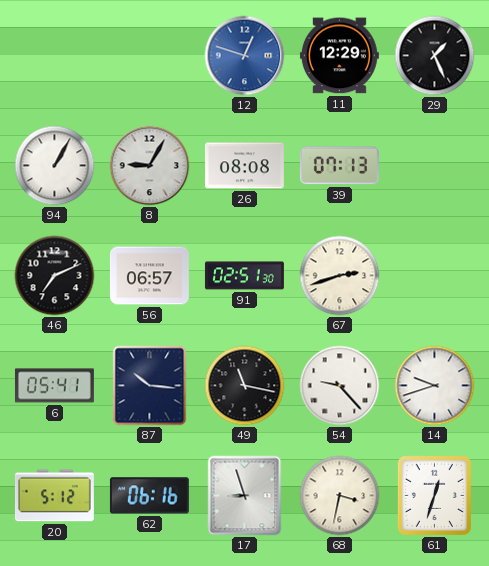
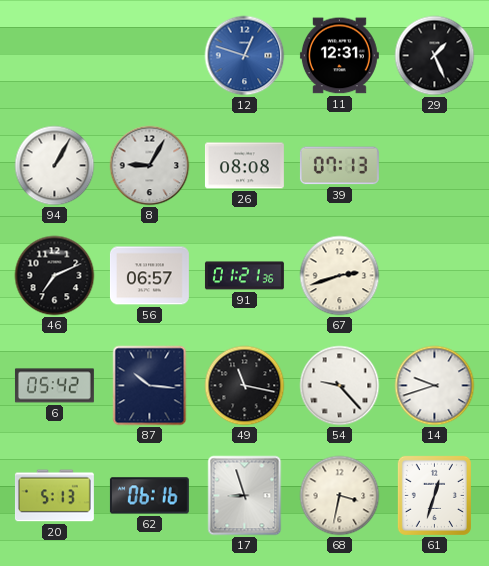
11: 12:29 -> 12:31
91: 02:51 -> 01:21
6: 05:41 -> 05:42
20: 5:12 -> 5:13
